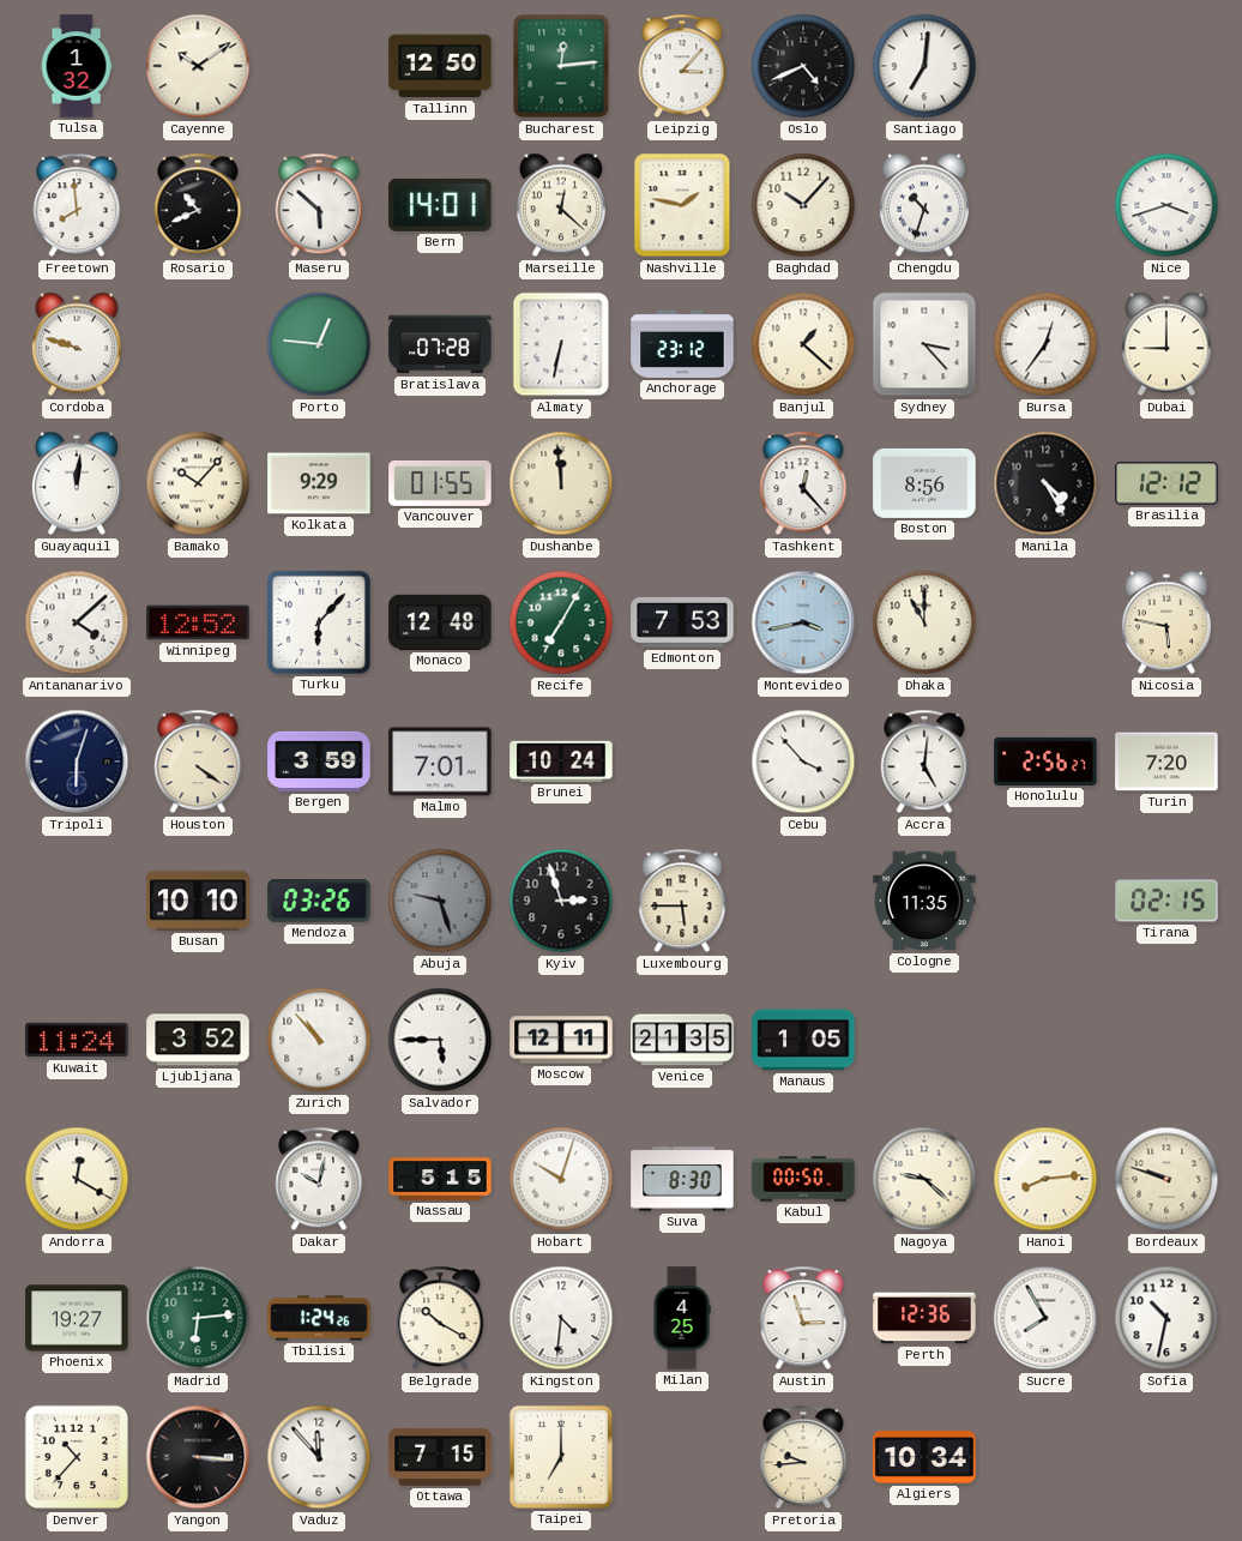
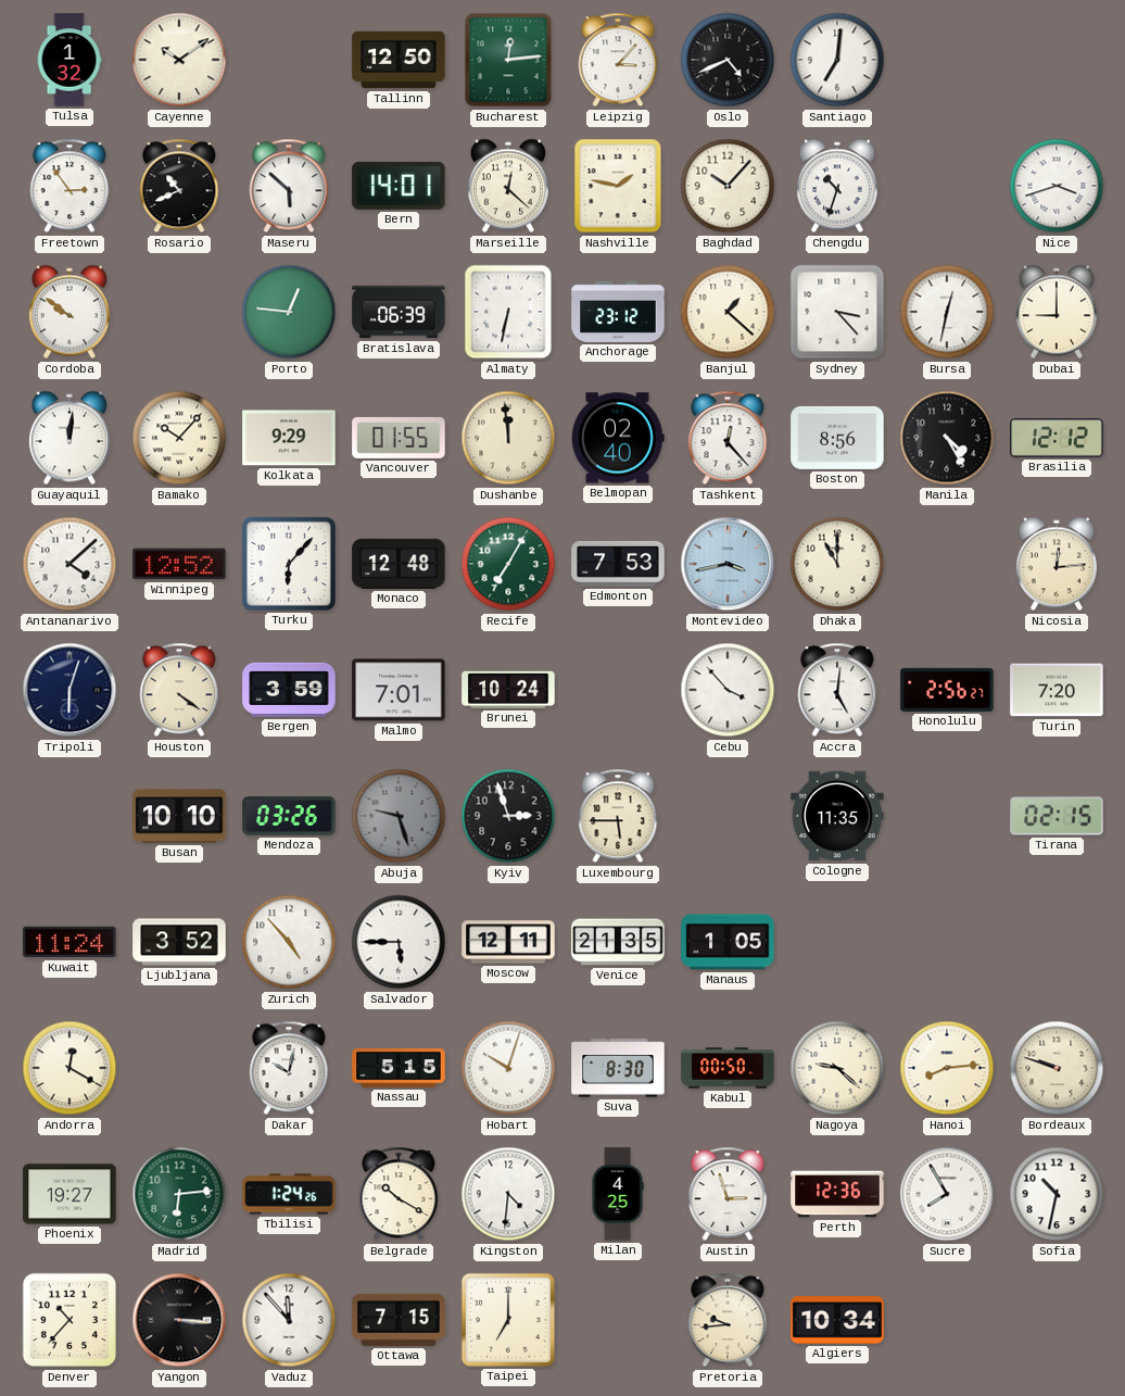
Freetown: 7:59 -> 2:54
Cordoba: 9:48 -> 9:51
Bratislava: 07:28 -> 06:39
Bursa: 12:36 -> 12:32
Belmopan: none -> 02:40
Nicosia: 5:47 -> 12:14
Zurich: 10:53 -> 4:53
